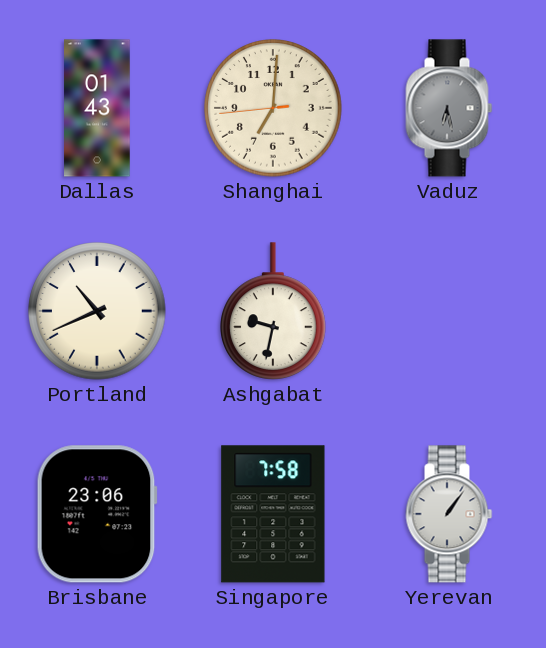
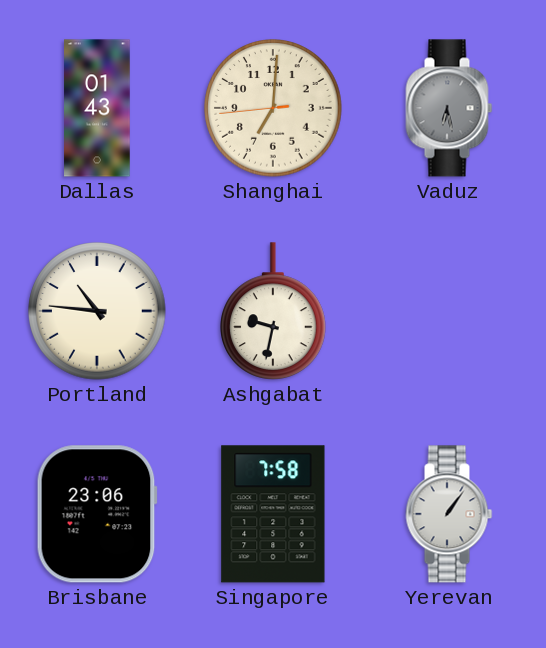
Portland: 10:41 -> 10:46
